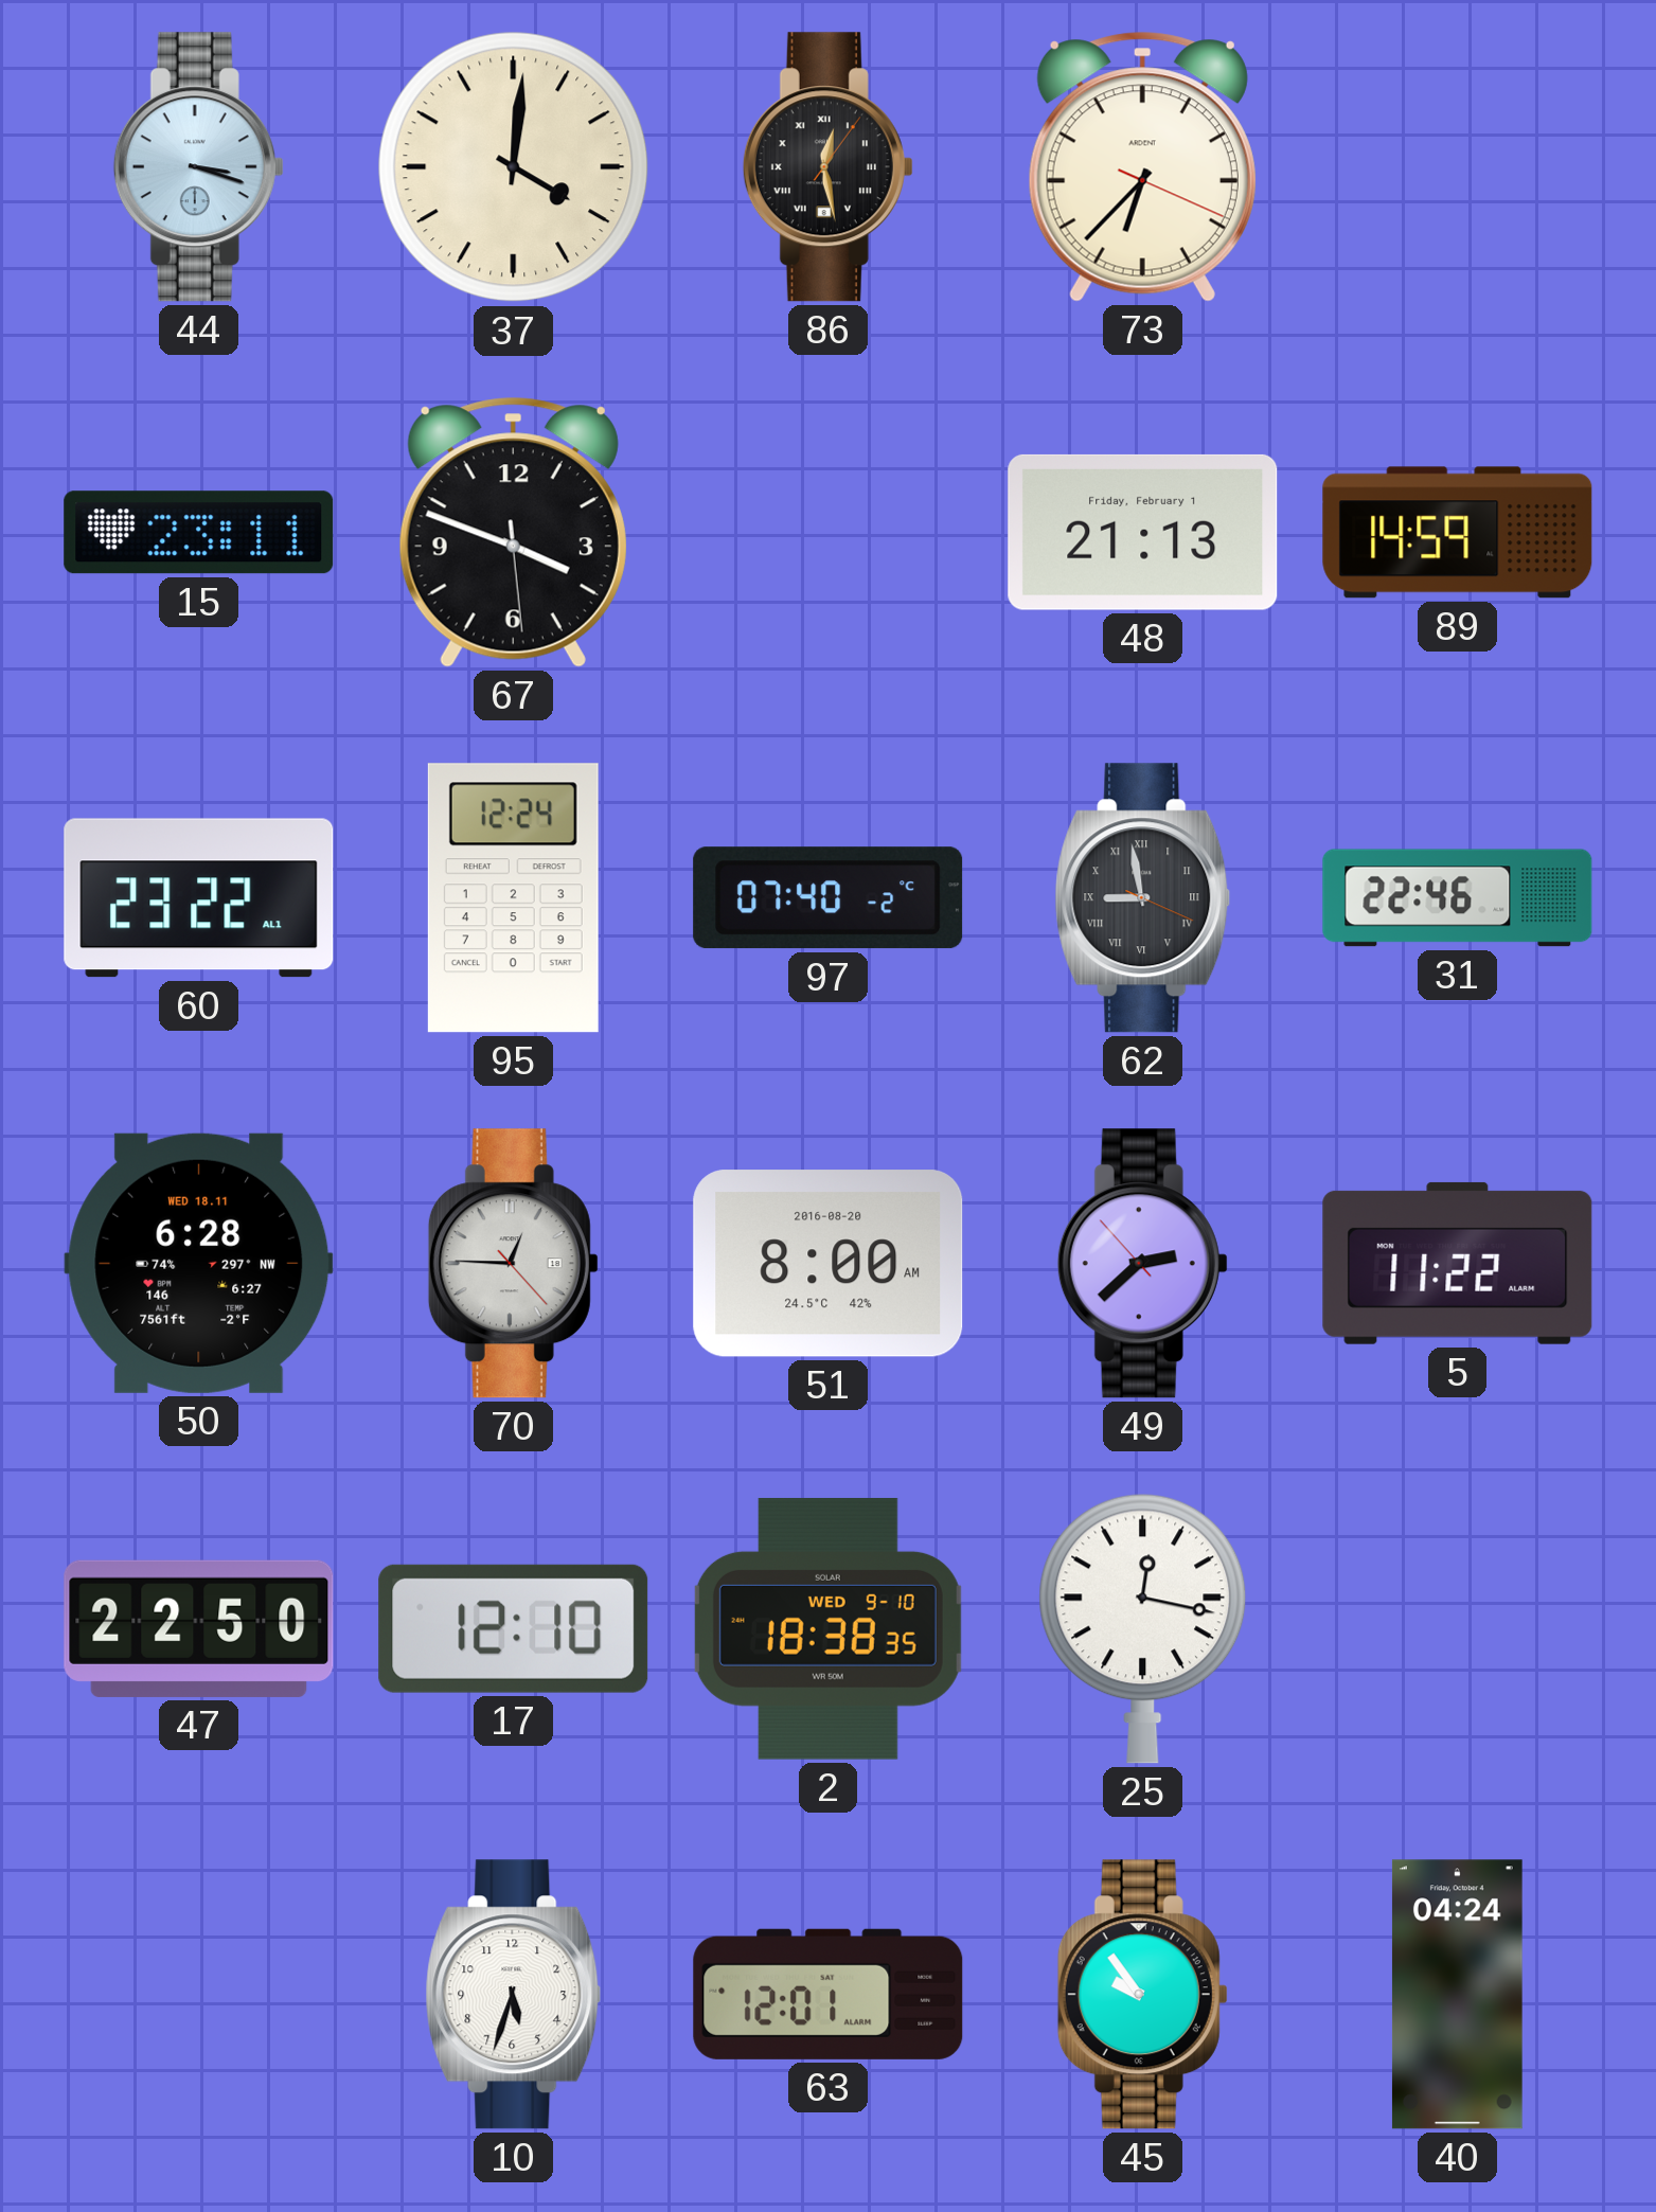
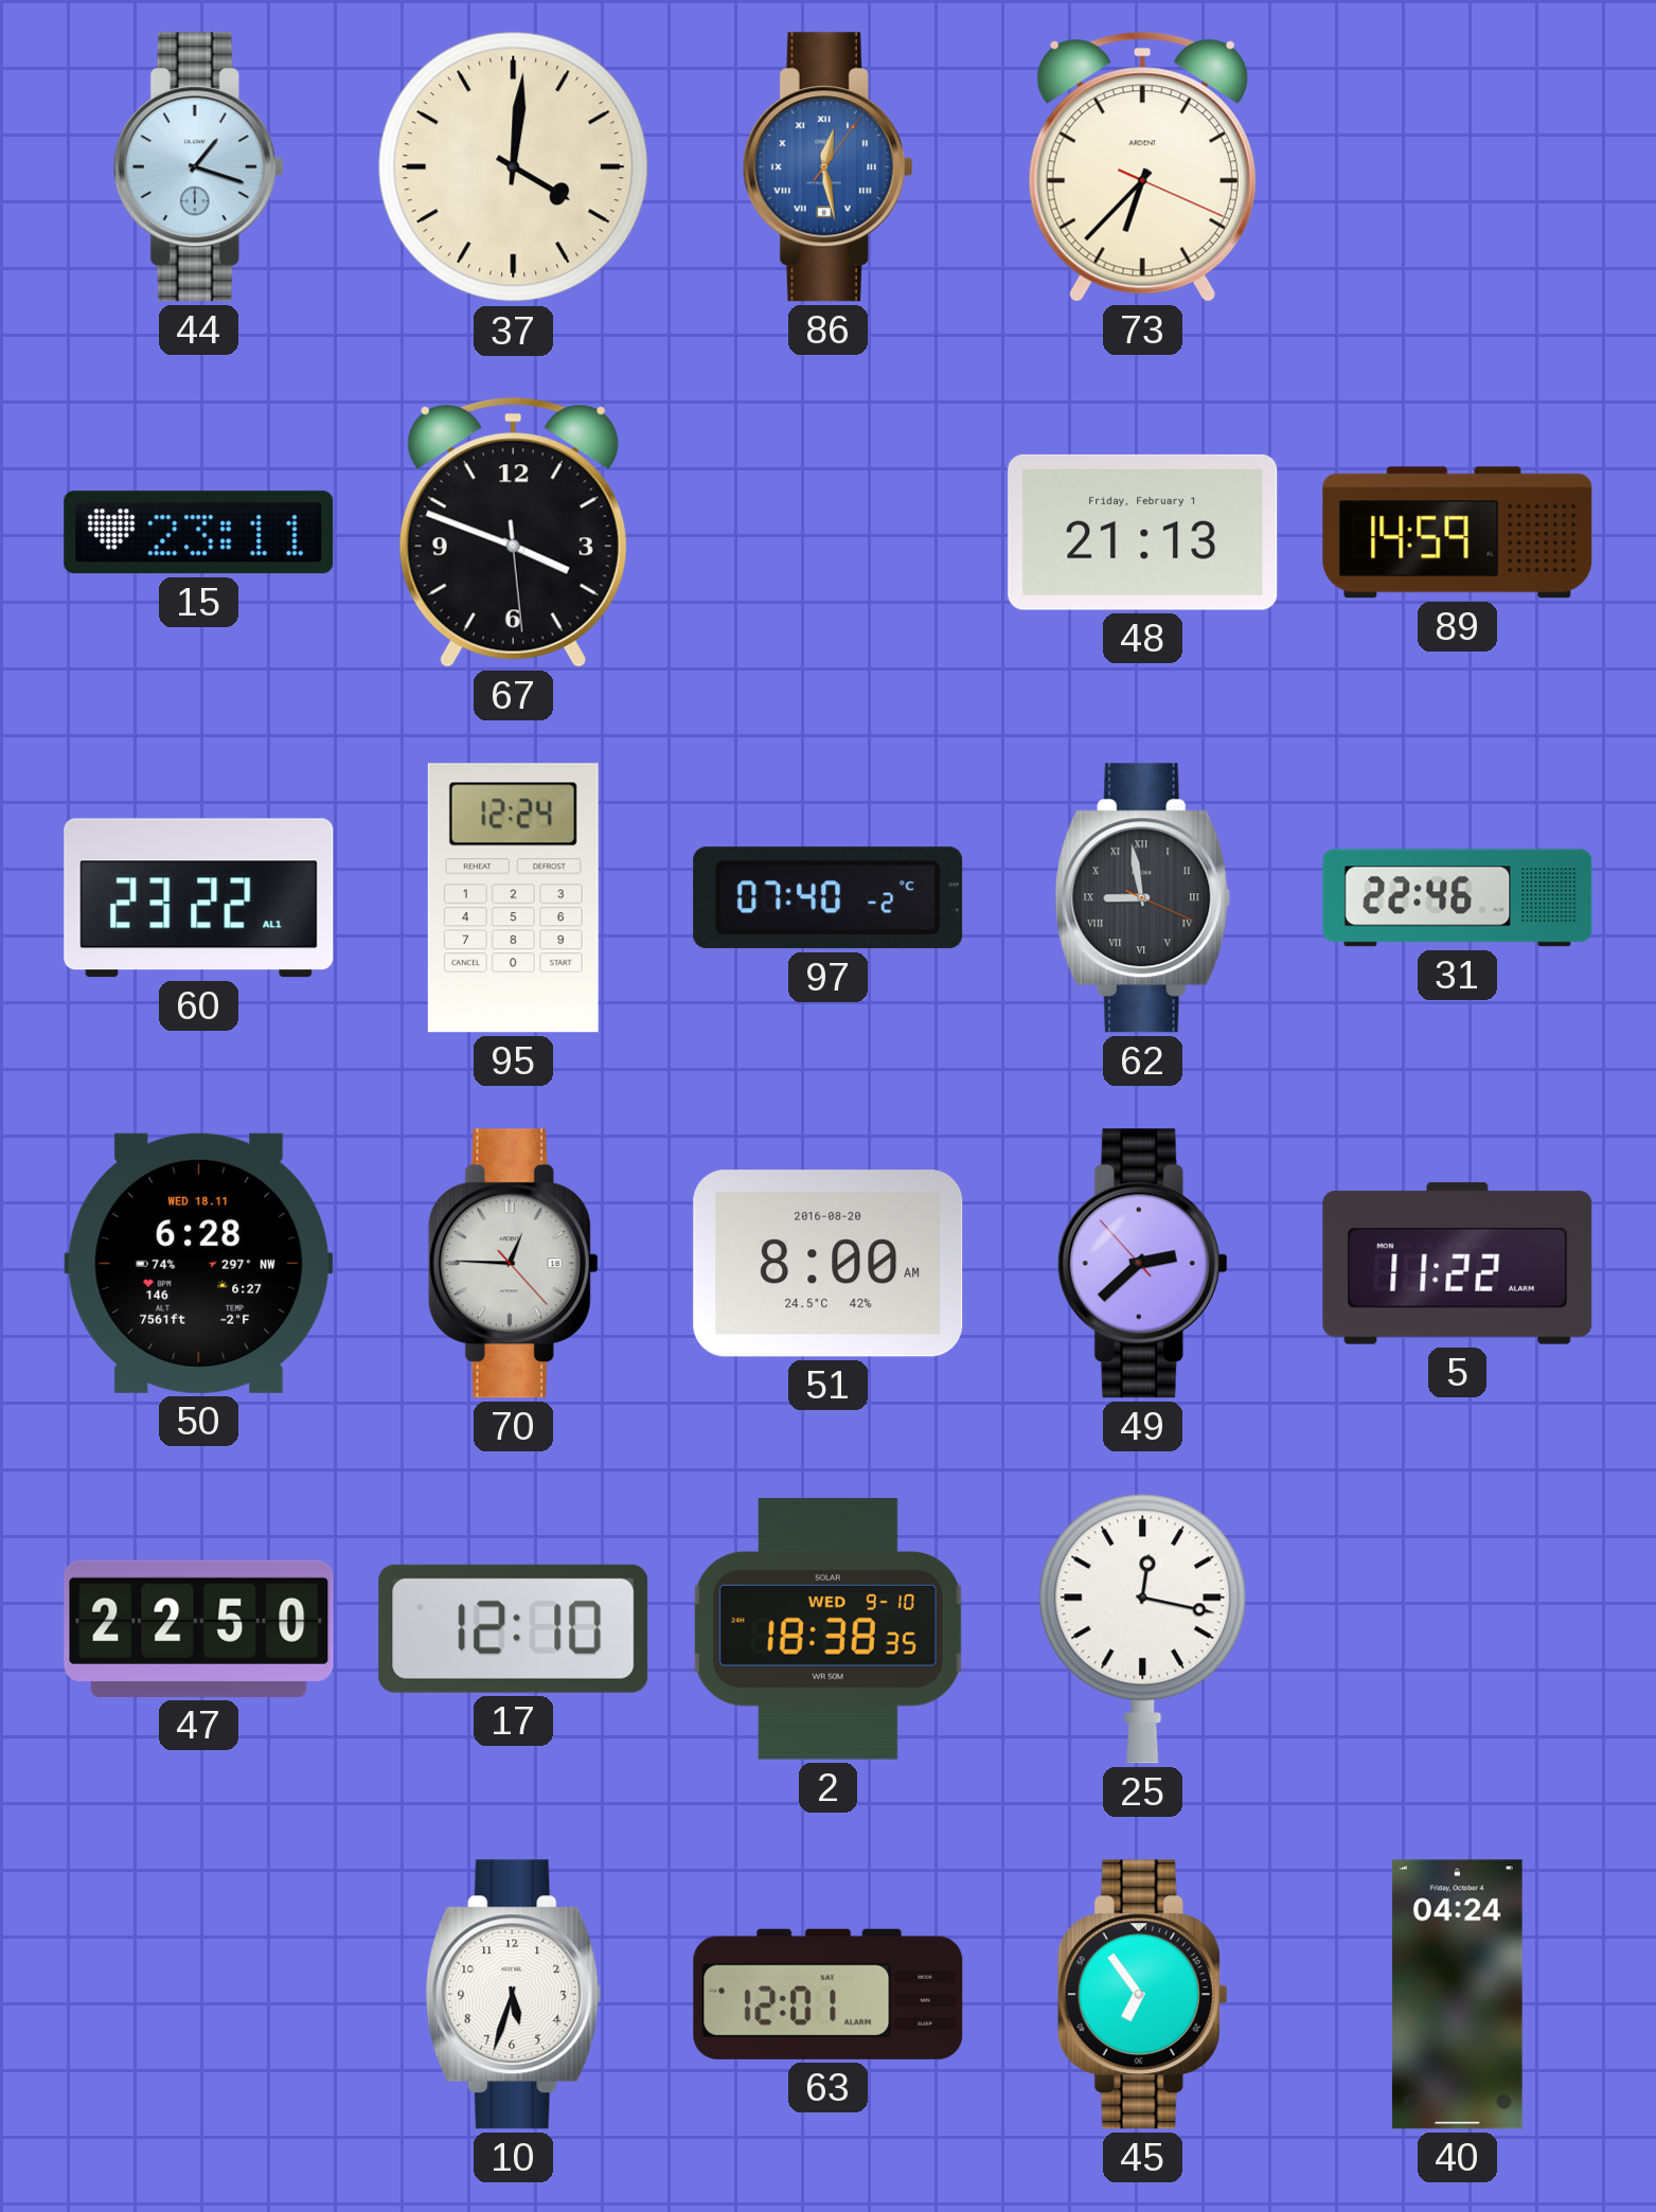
44: 3:18 -> 1:18
86 dial: black -> blue
45: 9:54 -> 6:54
